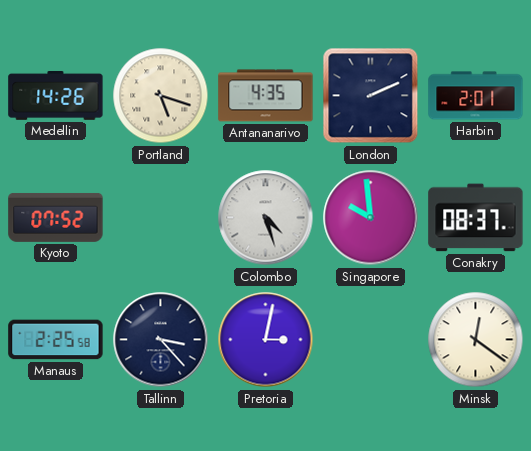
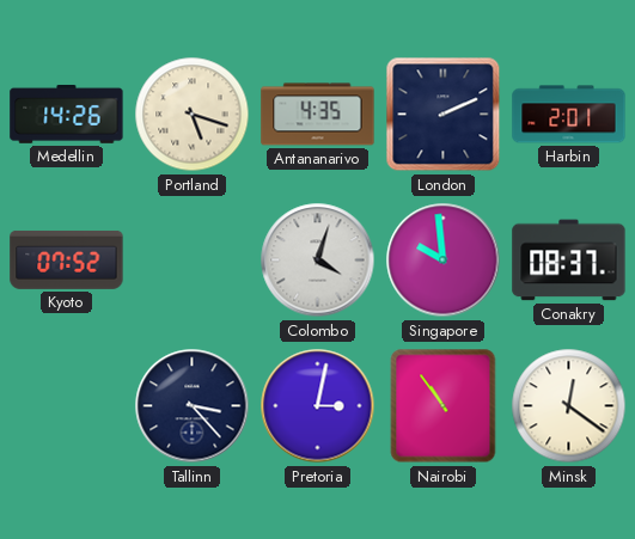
Colombo: 4:27 -> 4:03
Manaus: 2:25 -> none
Nairobi: none -> 10:54
